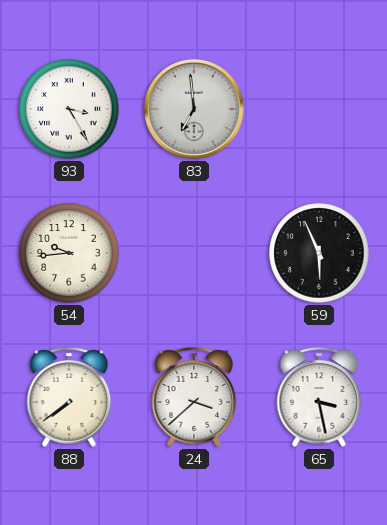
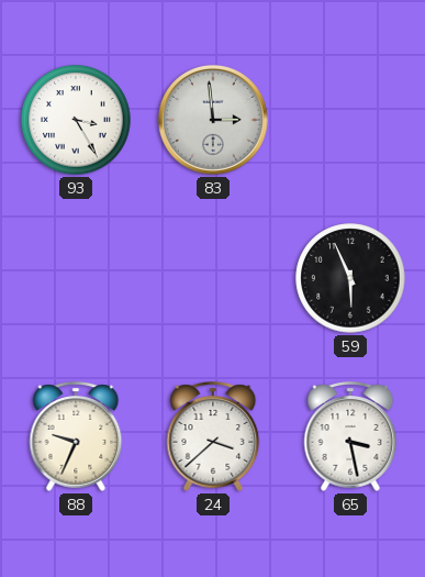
83: 6:59 -> 2:59
54: 9:44 -> none
88: 7:39 -> 9:34
